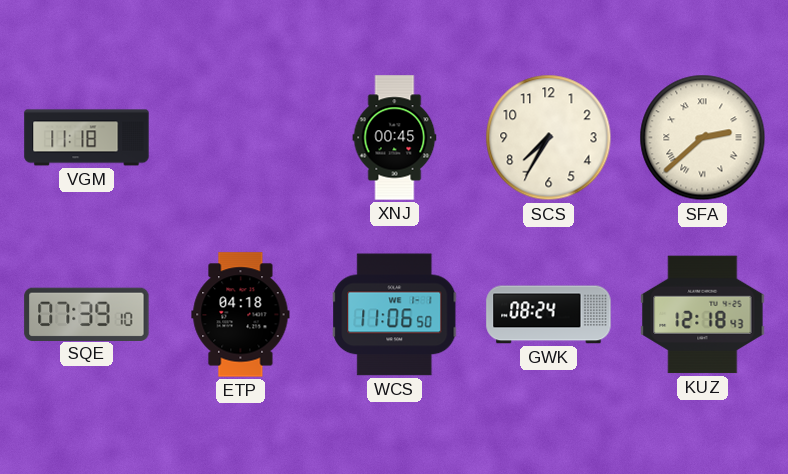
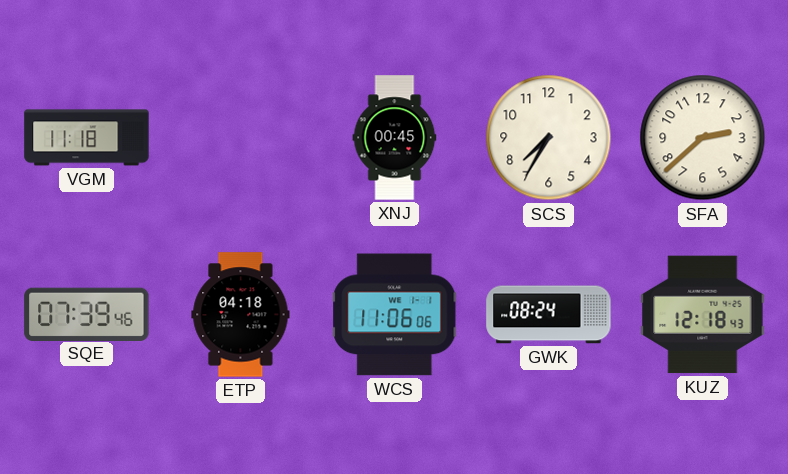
SFA numerals: Roman -> Arabic
SQE: 07:39:10 -> 07:39:46
WCS: 11:06:50 -> 11:06:06
